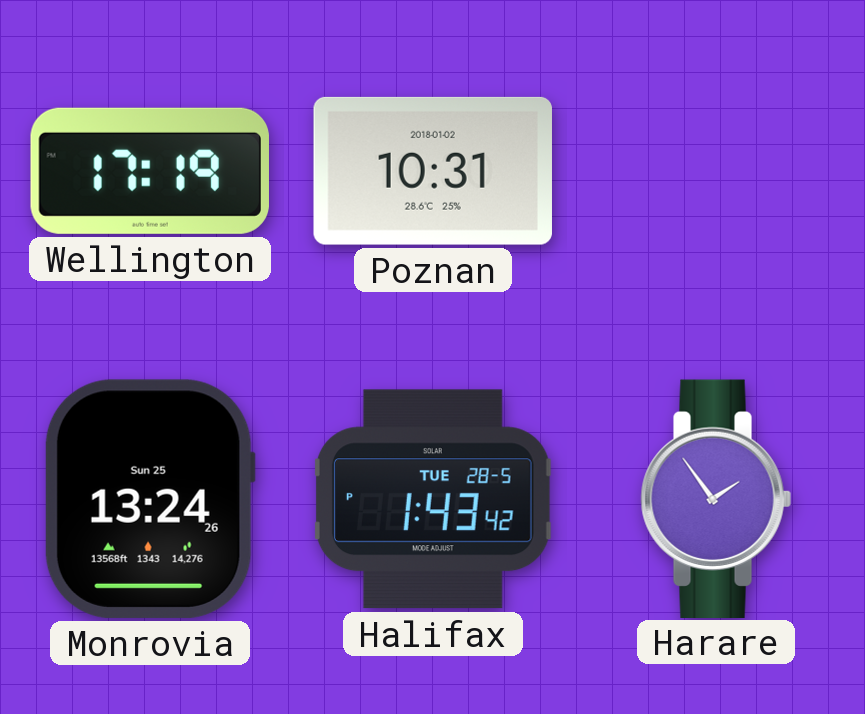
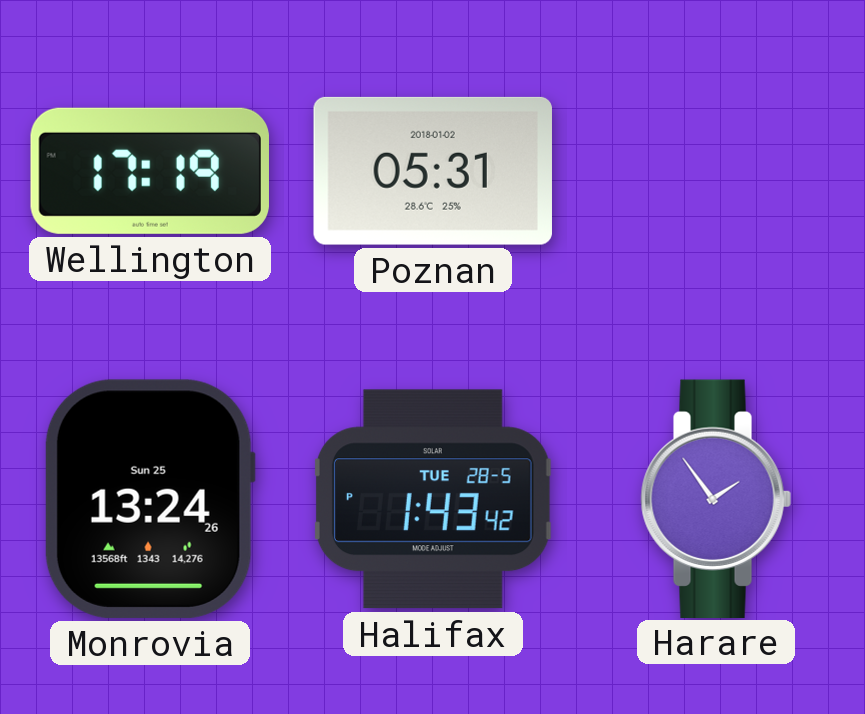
Poznan: 10:31 -> 05:31
